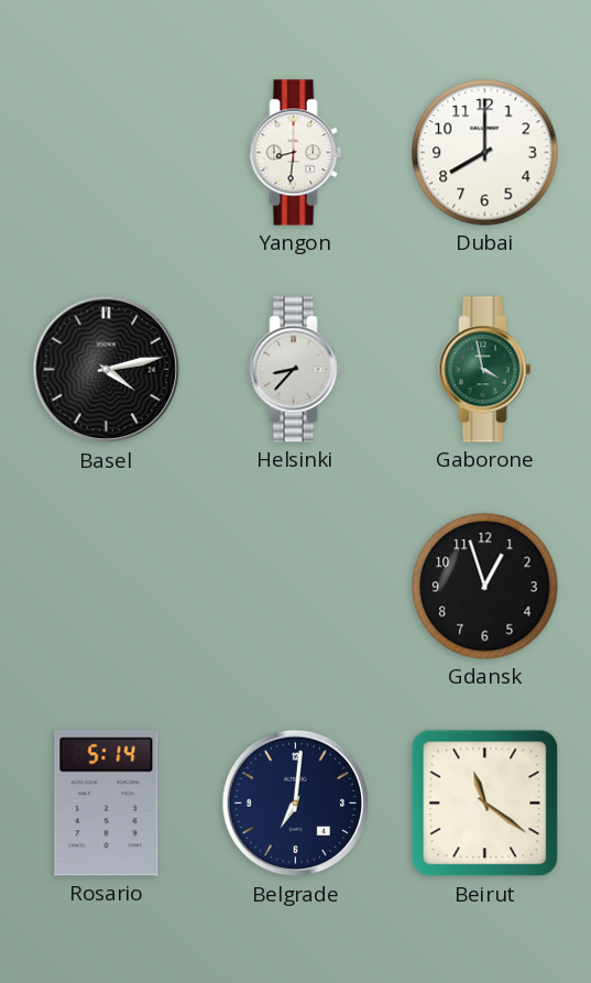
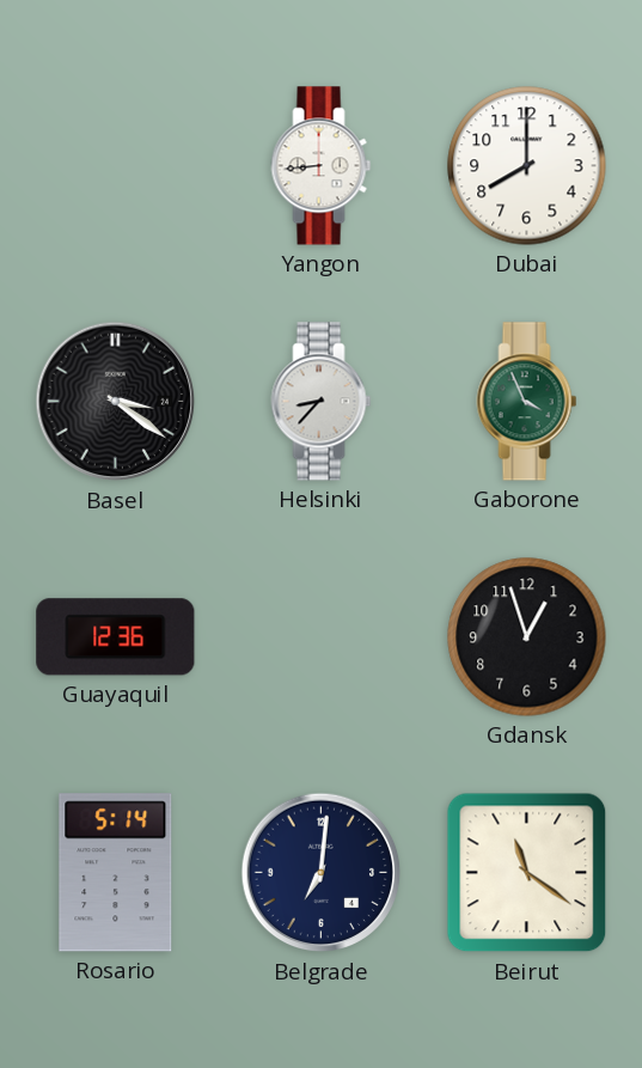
Yangon: 8:31 -> 8:44
Basel: 4:13 -> 3:21
Gaborone: 3:58 -> 3:56
Guayaquil: none -> 12:36
